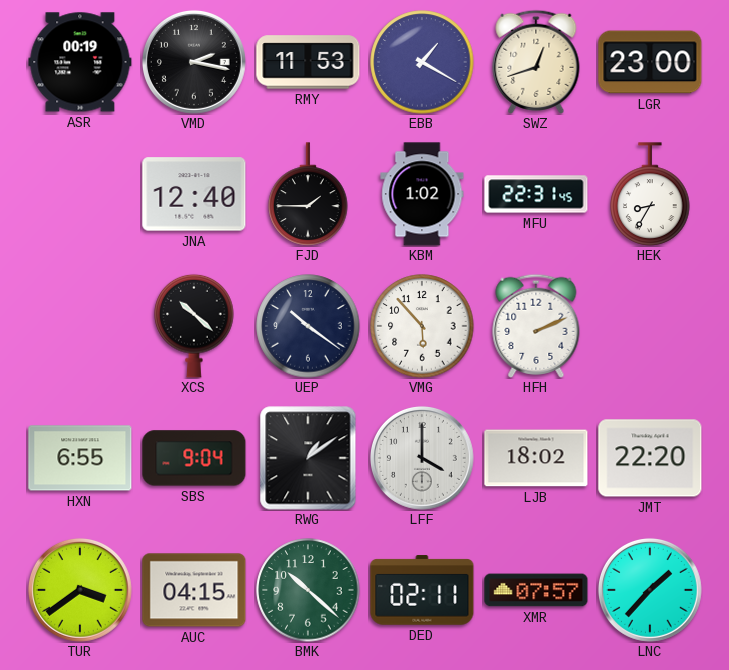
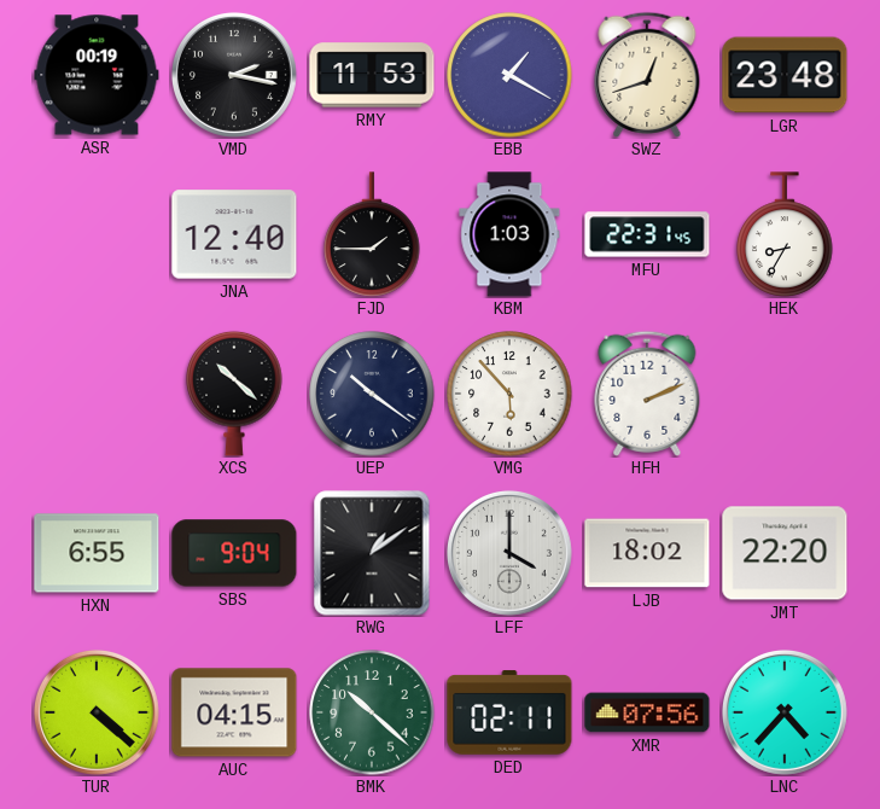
LGR: 23:00 -> 23:48
KBM: 1:02 -> 1:03
TUR: 3:39 -> 4:22
XMR: 07:57 -> 07:56
LNC: 1:37 -> 4:37
